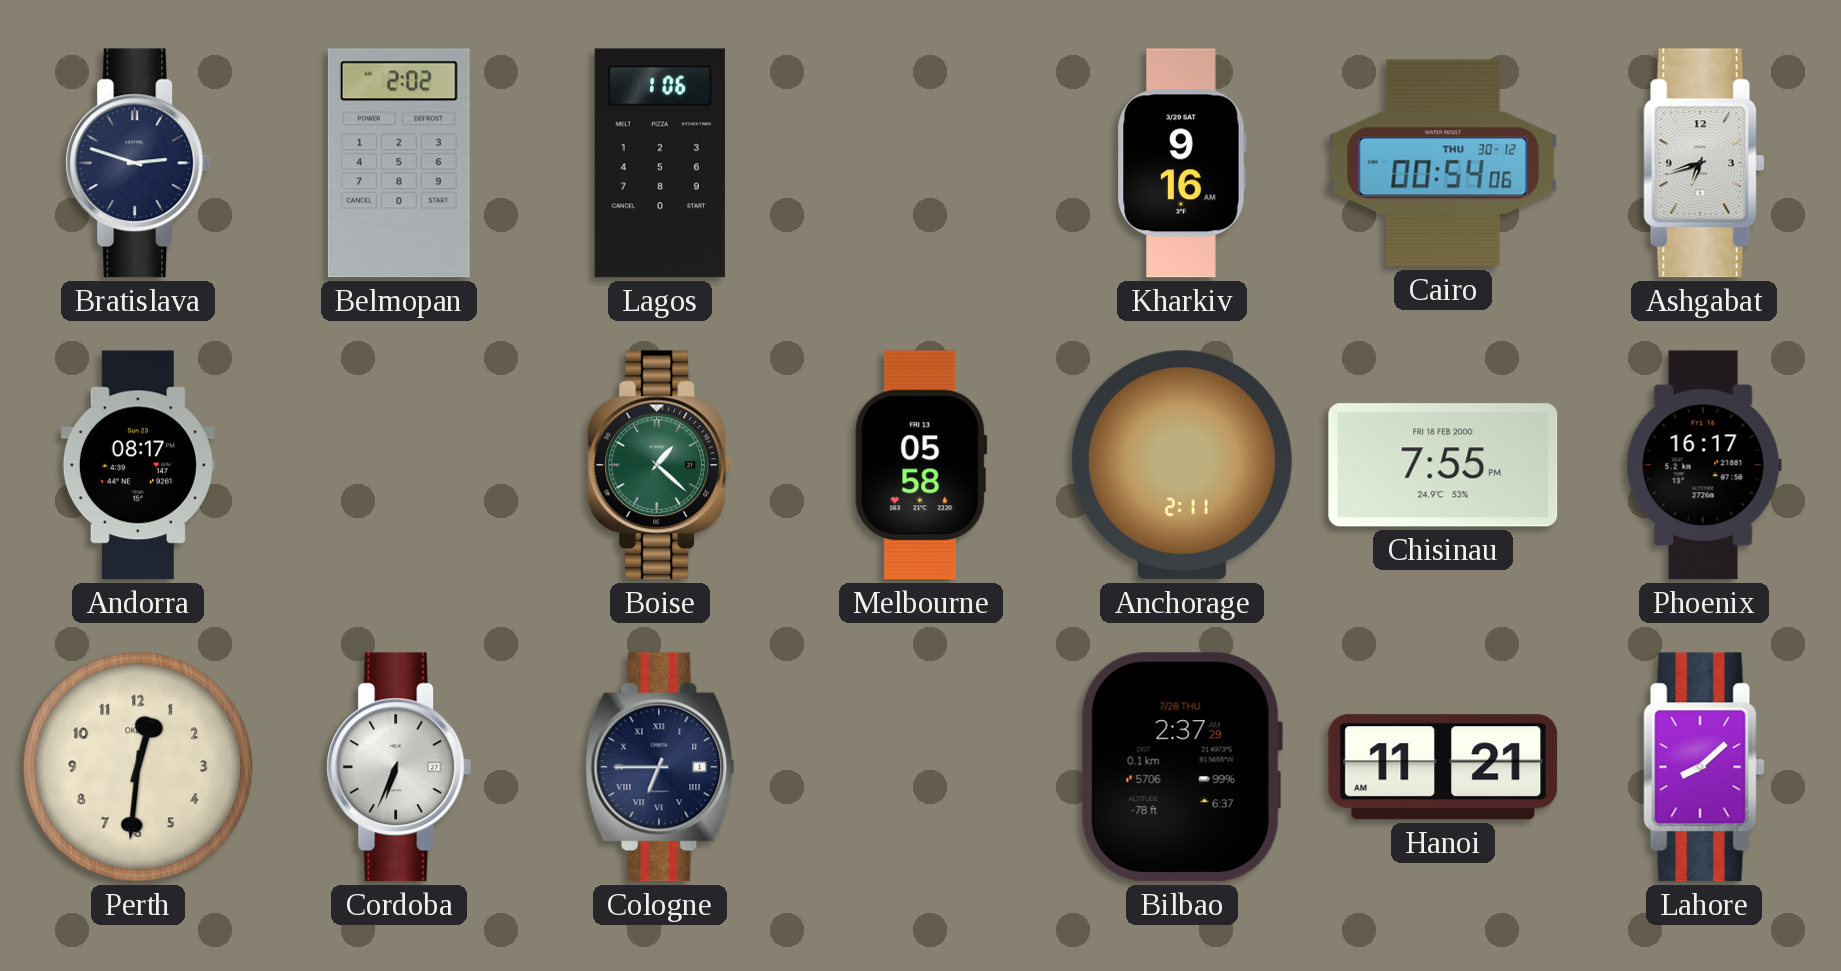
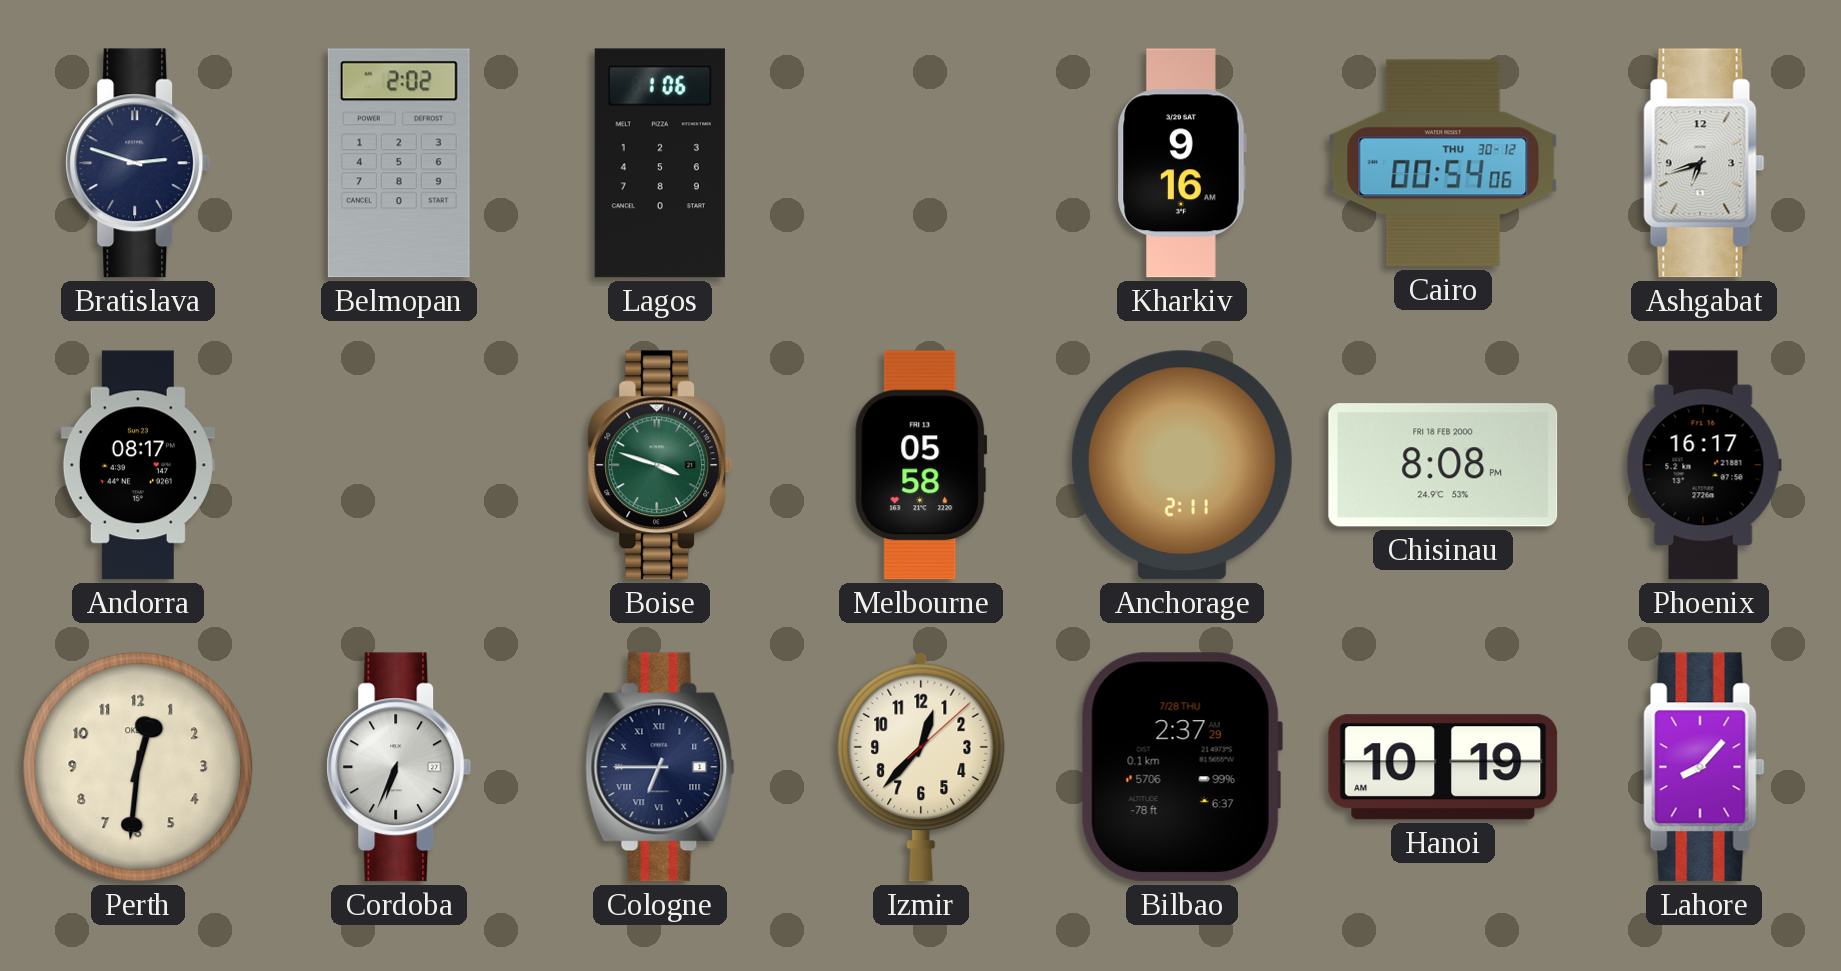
Boise: 1:22 -> 3:48
Chisinau: 7:55 -> 8:08
Izmir: none -> 12:37
Hanoi: 11:21 -> 10:19
Lahore: 8:08 -> 8:07
